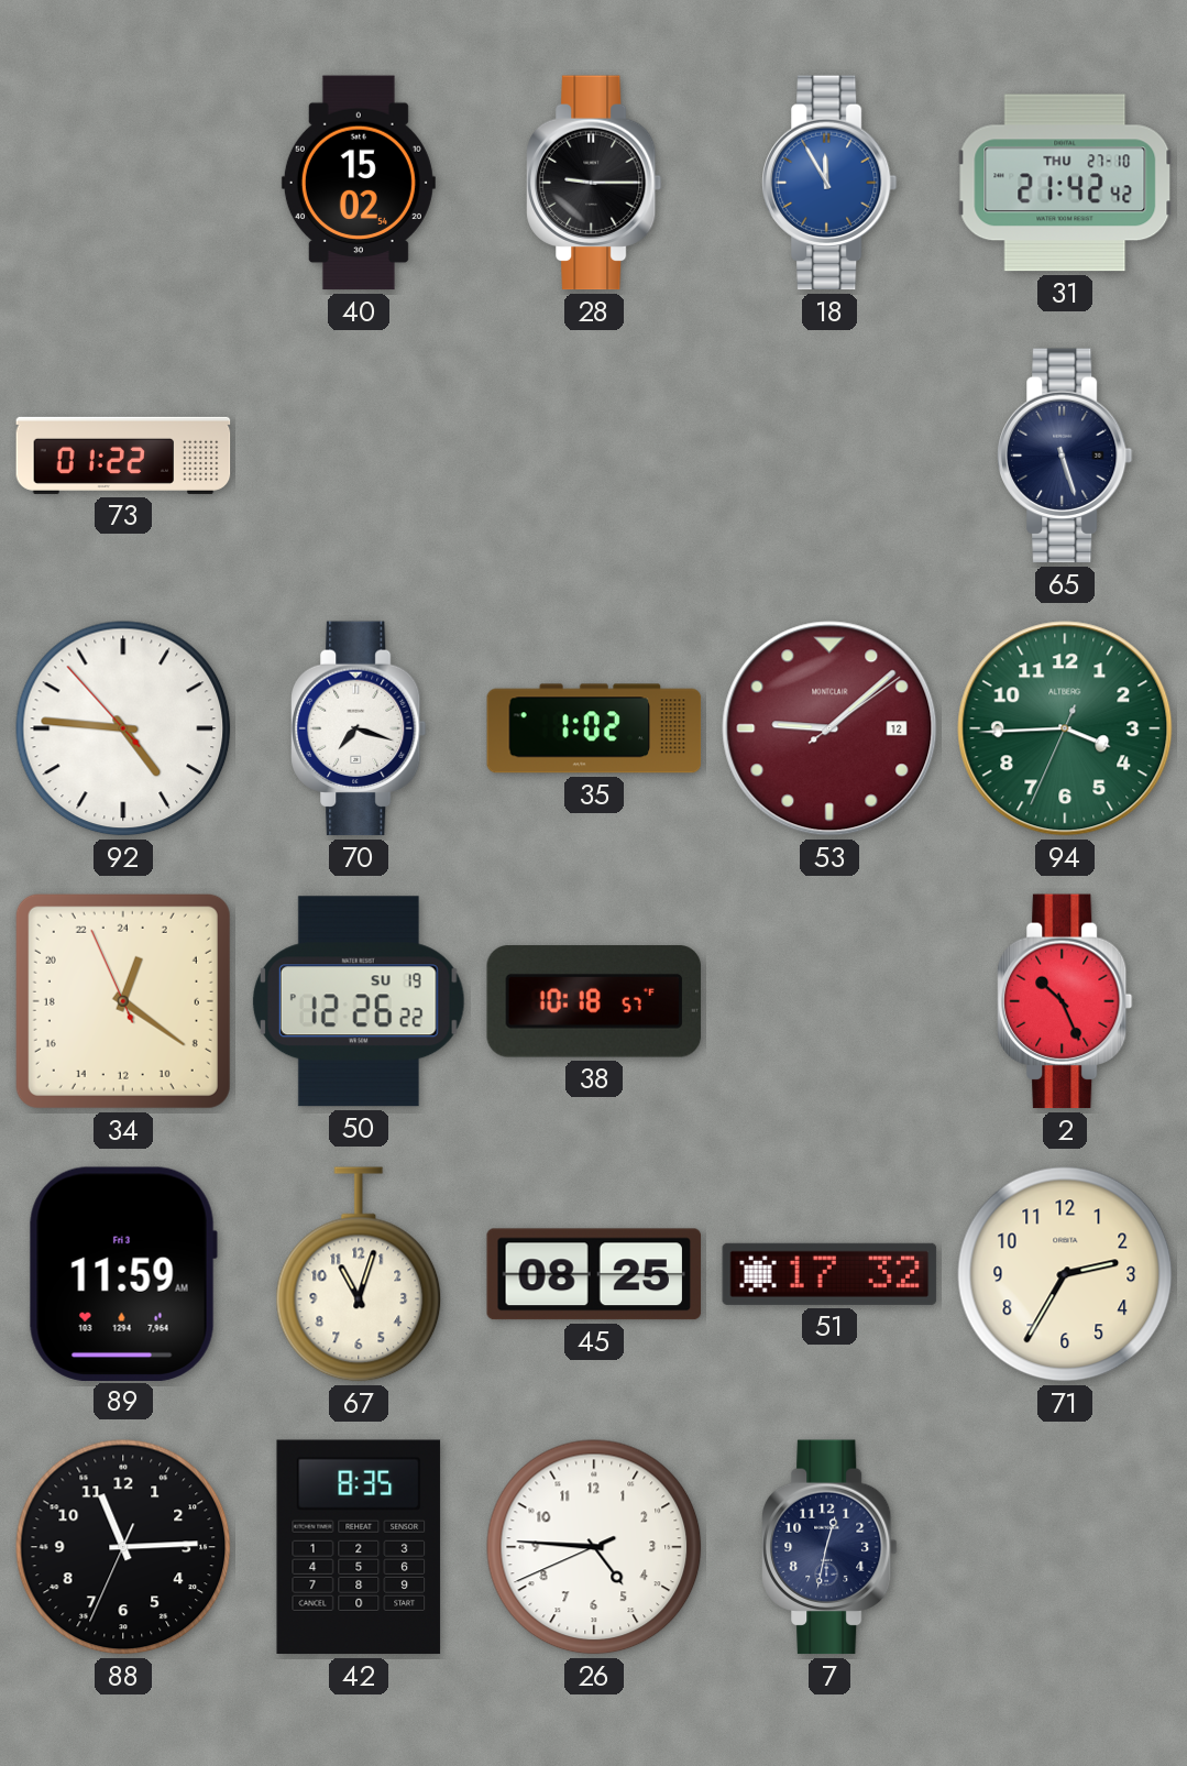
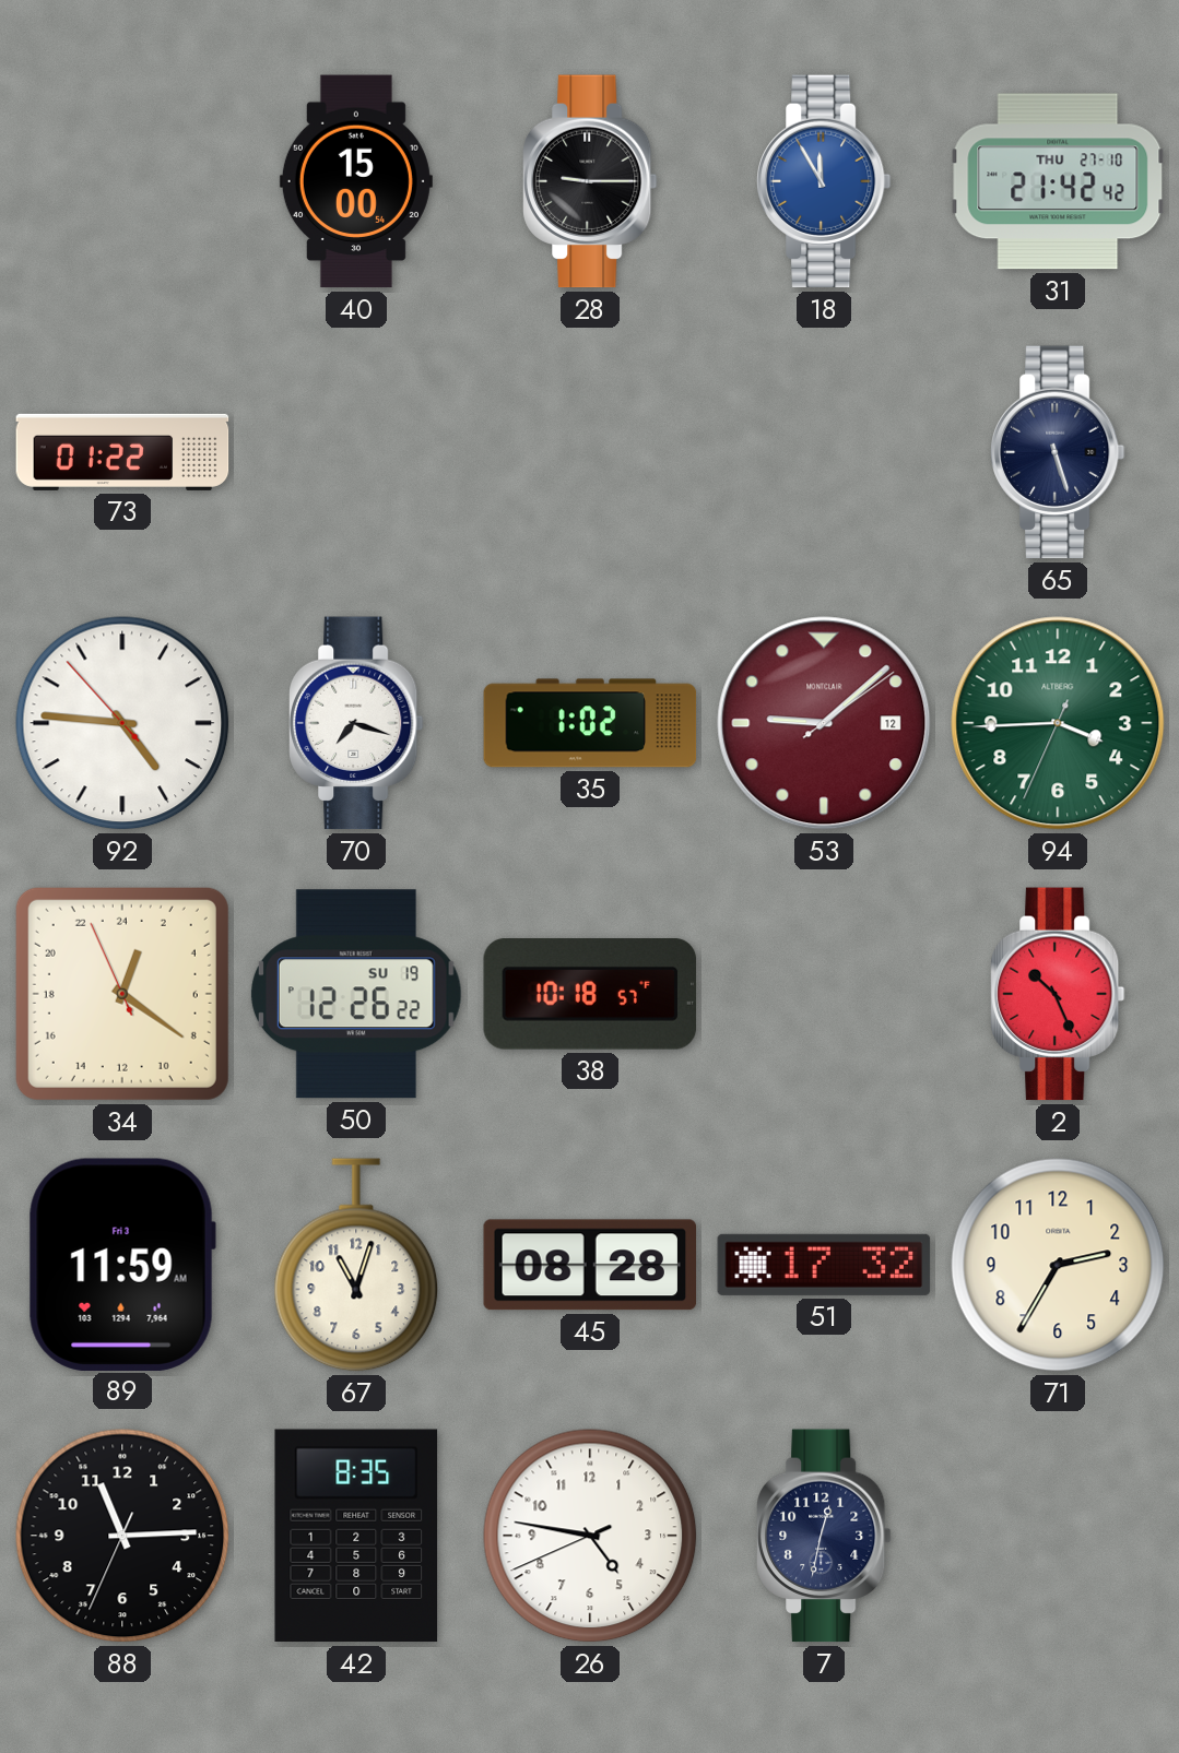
40: 15:02 -> 15:00
45: 08:25 -> 08:28
26: 4:45 -> 4:46
